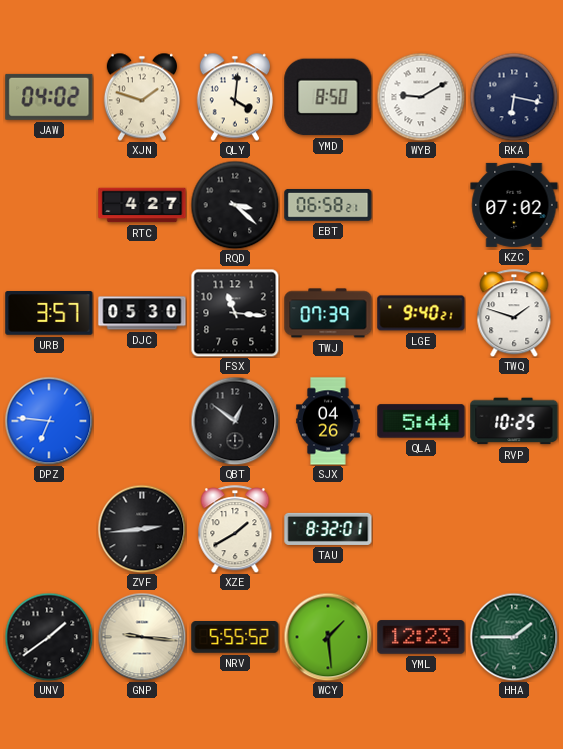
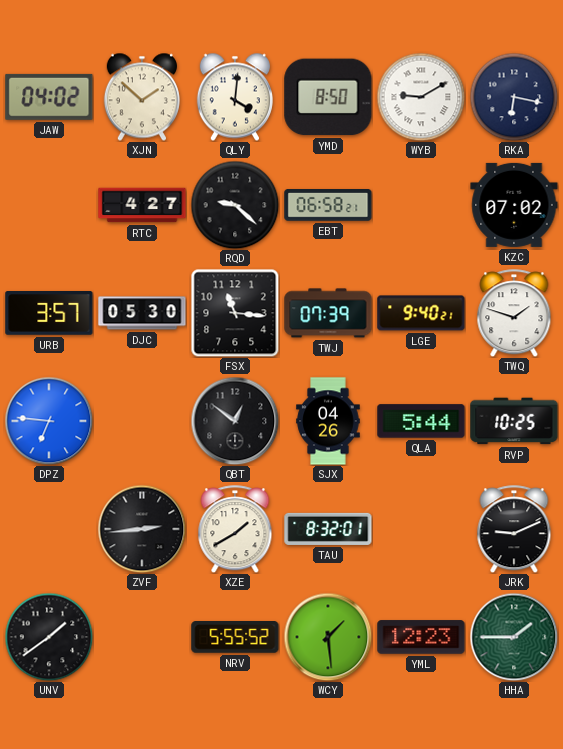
XJN: 1:48 -> 1:52
RQD: 3:22 -> 9:22
JRK: none -> 9:11
GNP: 9:16 -> none
